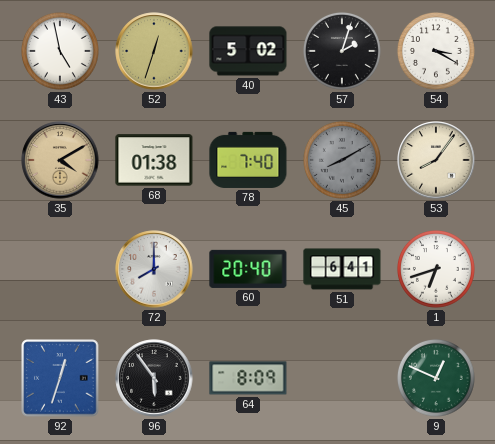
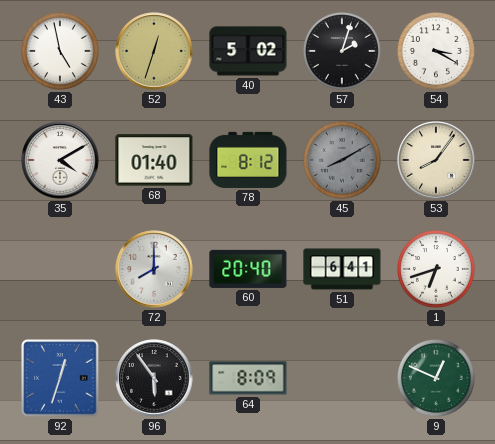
35 dial: champagne -> white
68: 01:38 -> 01:40
78: 7:40 -> 8:12
